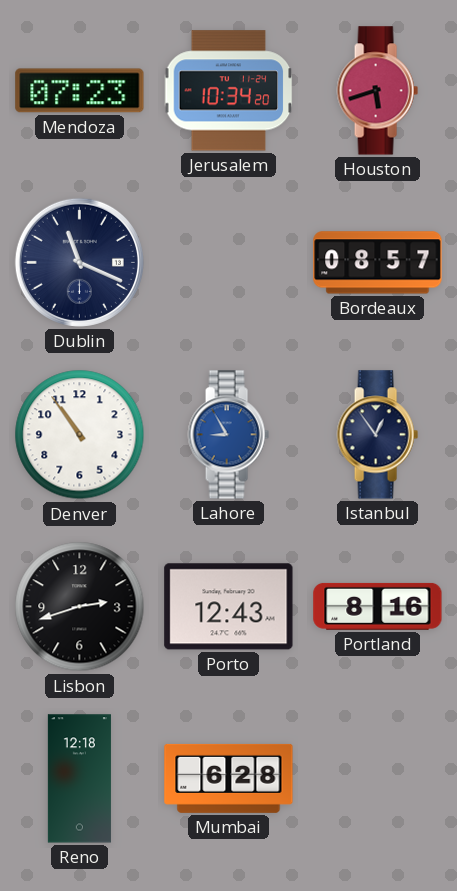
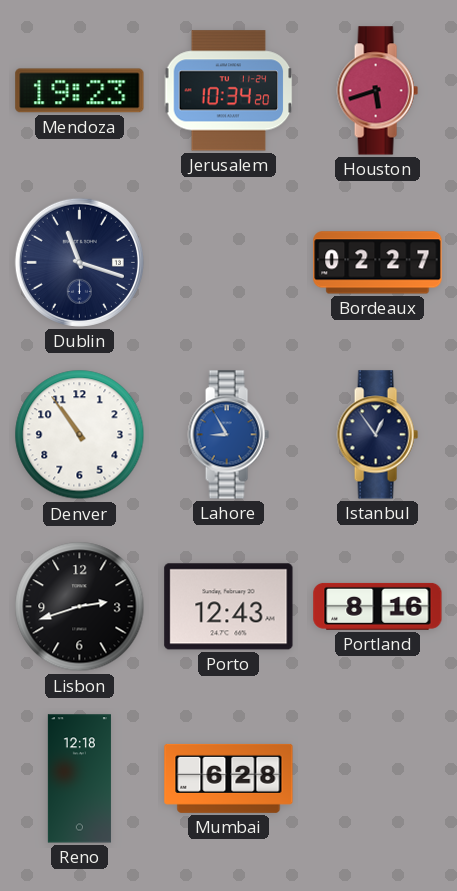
Mendoza: 07:23 -> 19:23
Dublin: 11:19 -> 11:18
Bordeaux: 08:57 -> 02:27
